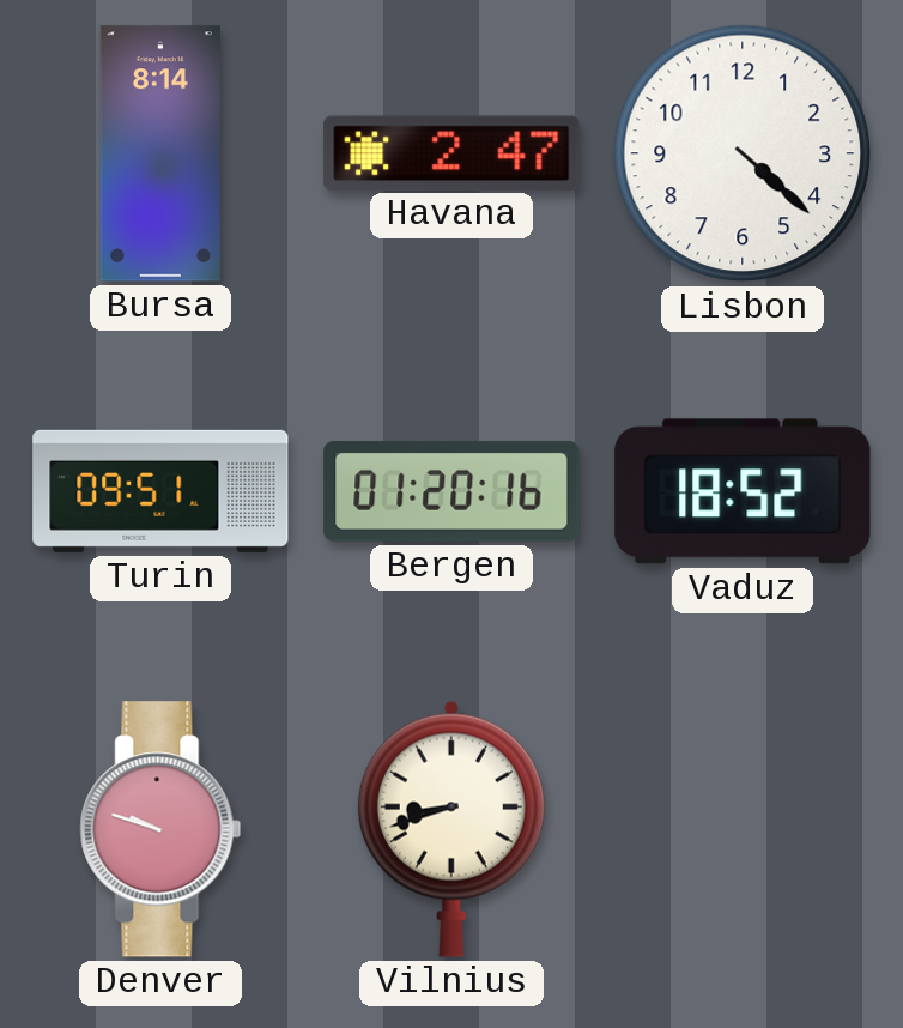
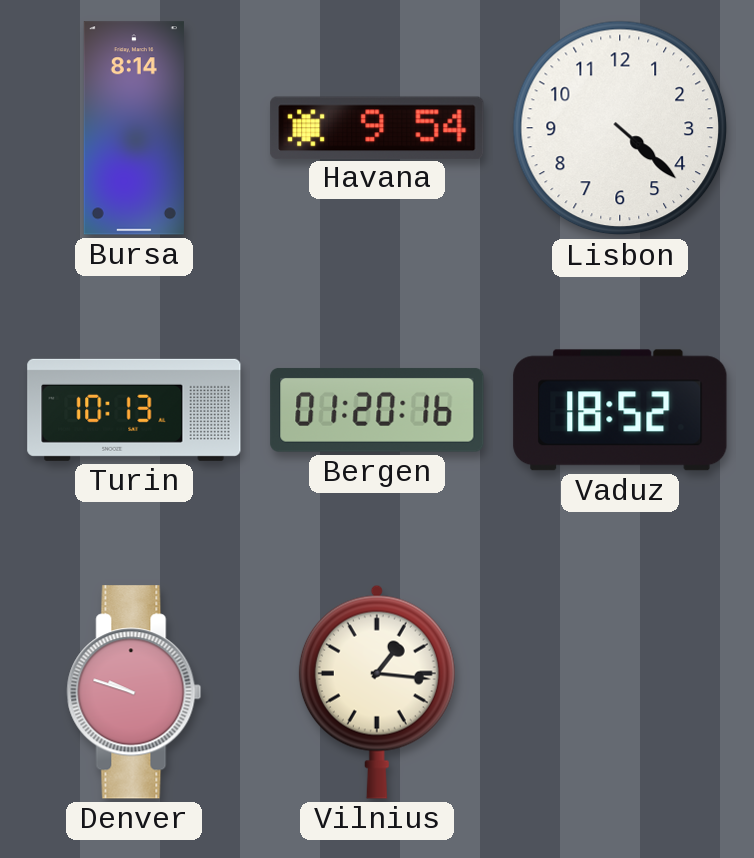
Havana: 2:47 -> 9:54
Turin: 09:51 -> 10:13
Vilnius: 8:42 -> 1:16
